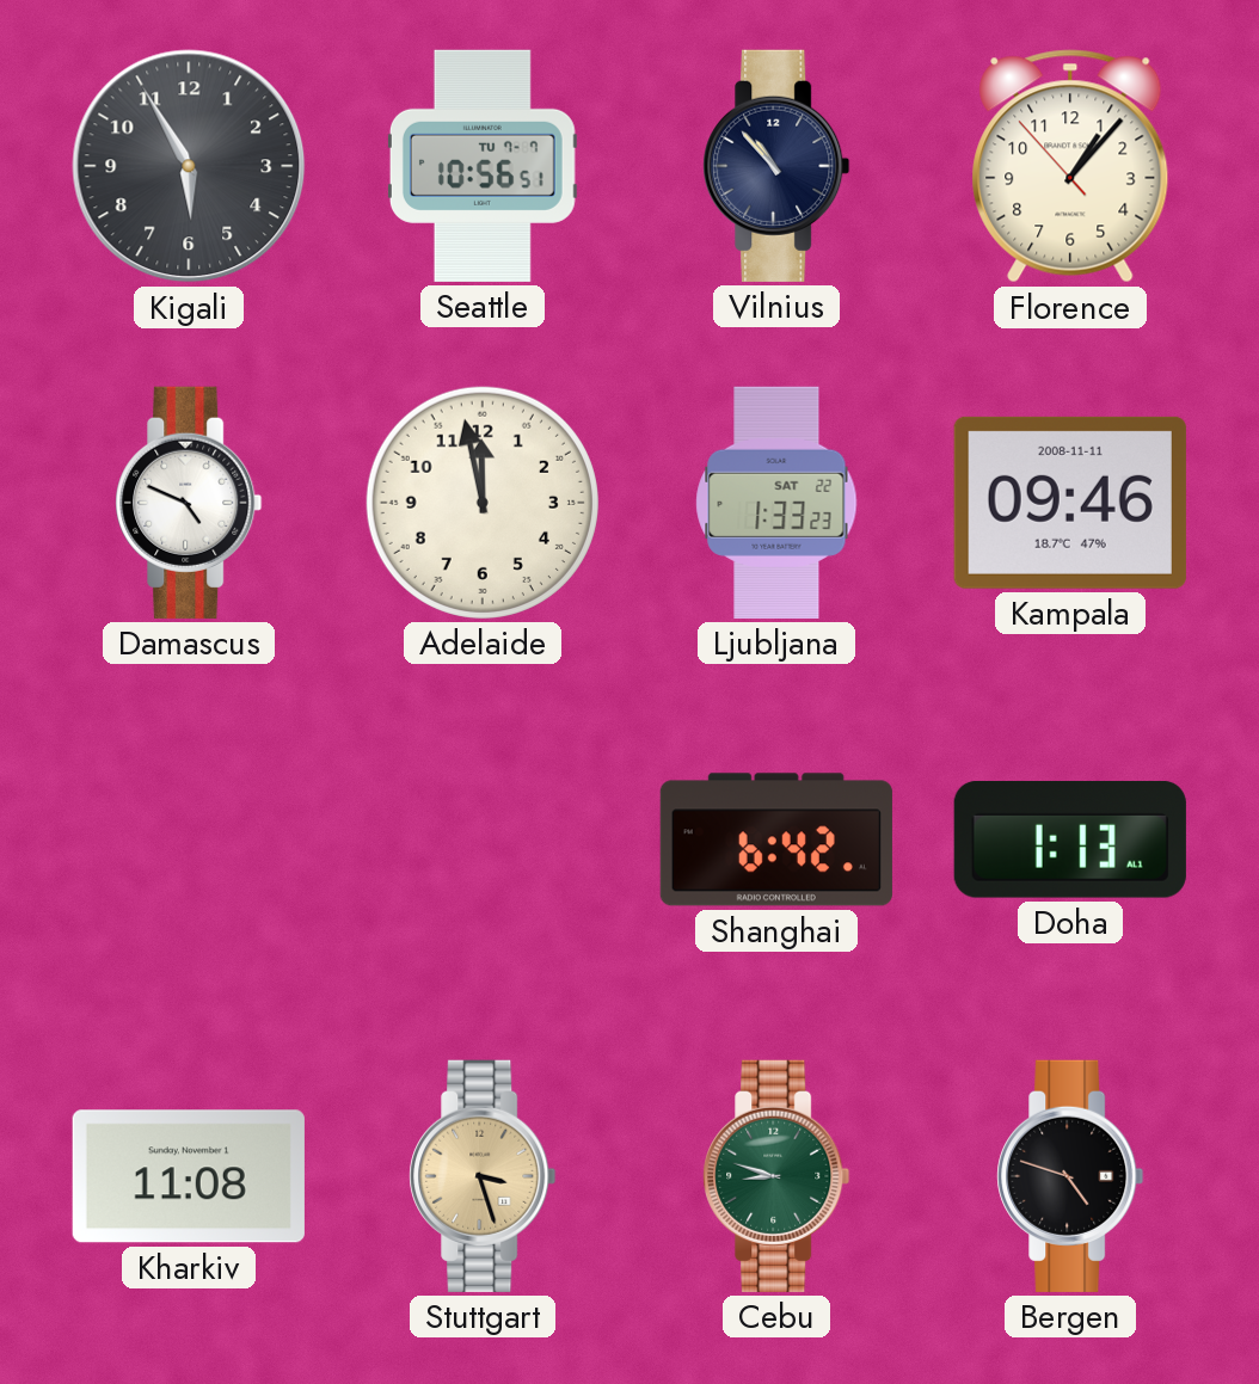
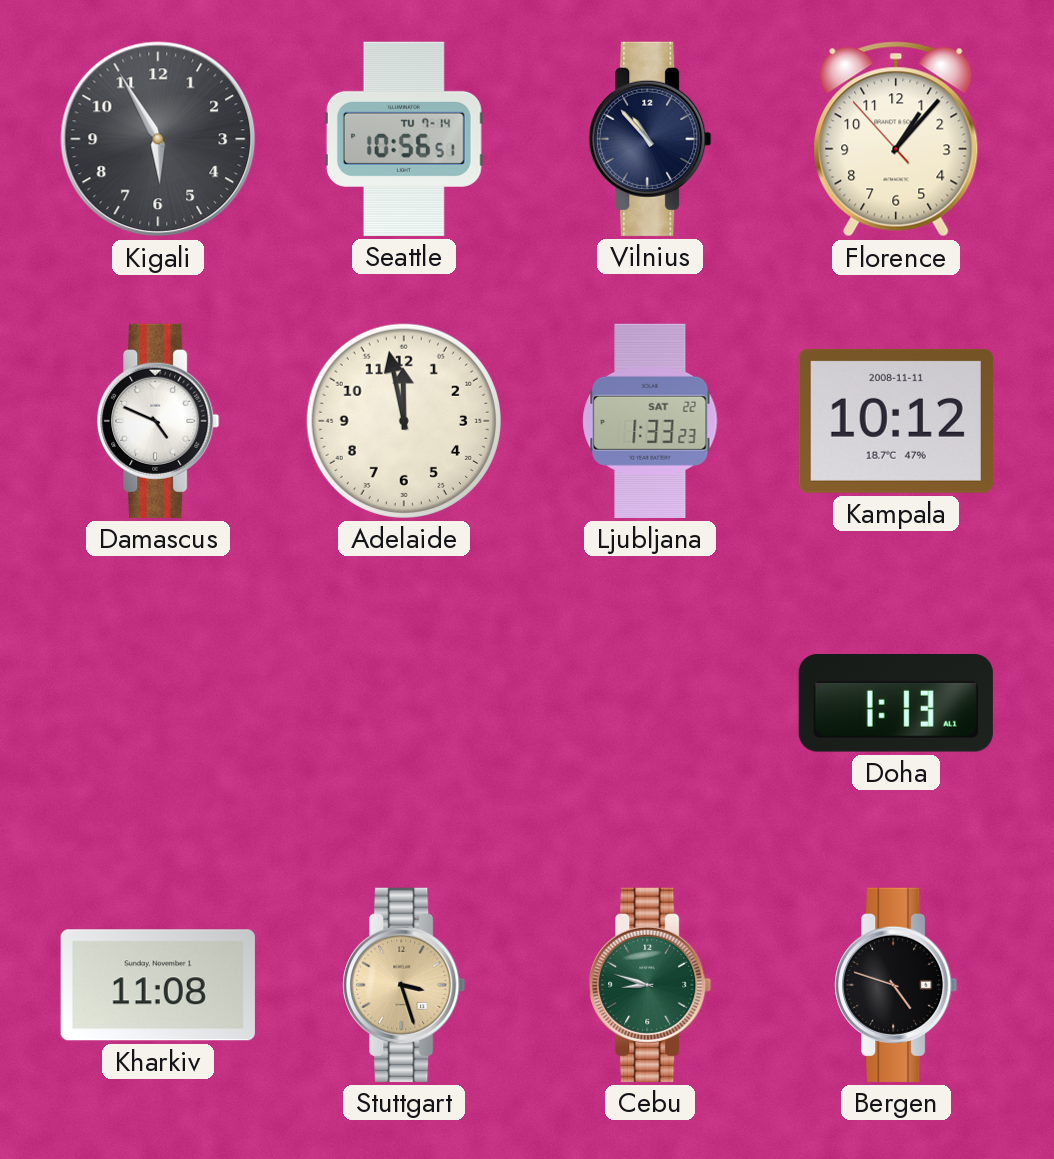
Seattle date: TU 7-7 -> TU 7-14
Kampala: 09:46 -> 10:12
Shanghai: 6:42 -> none
